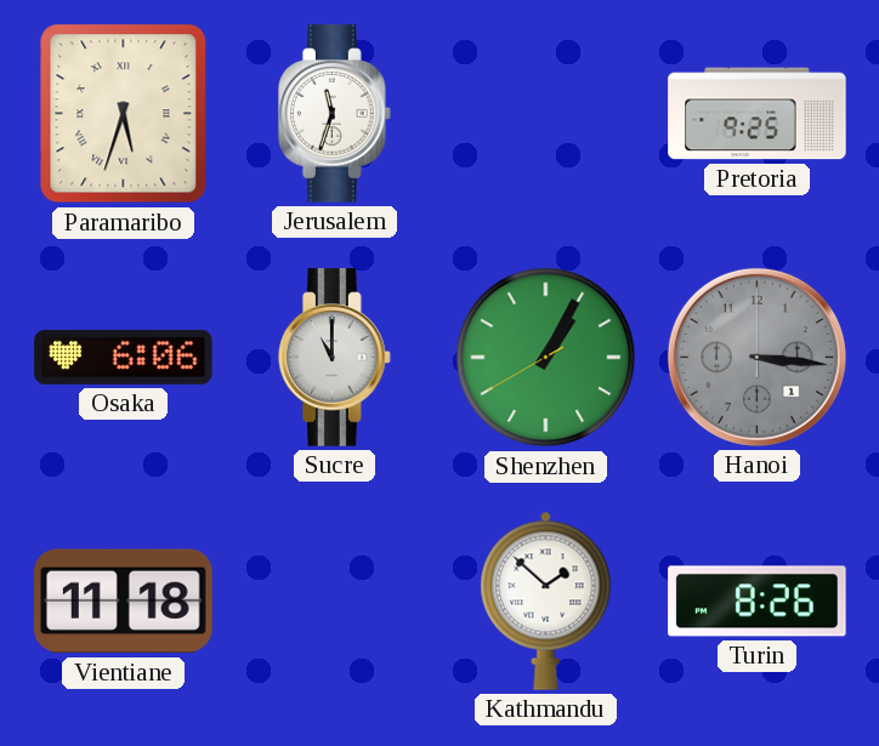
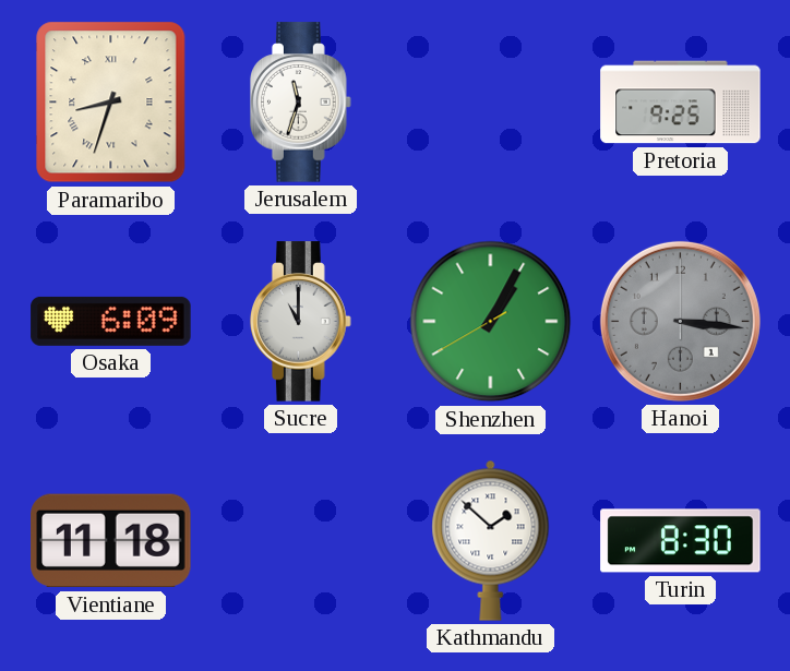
Paramaribo: 5:33 -> 8:33
Osaka: 6:06 -> 6:09
Turin: 8:26 -> 8:30
